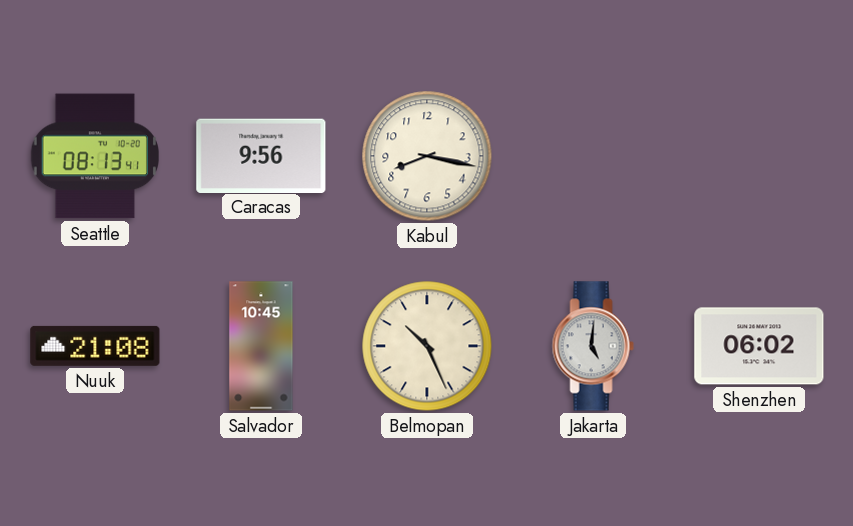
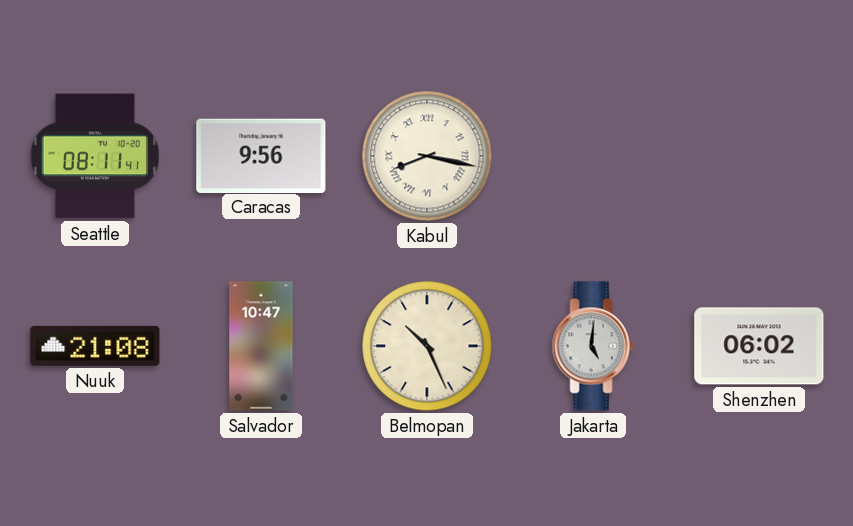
Seattle: 08:13 -> 08:11
Kabul numerals: Arabic -> Roman
Salvador: 10:45 -> 10:47
